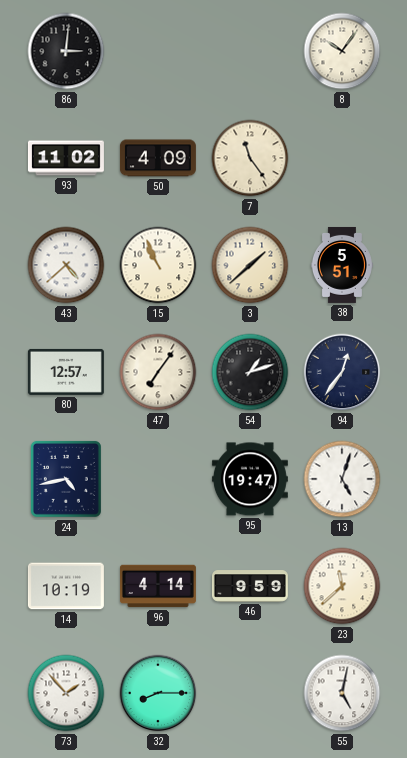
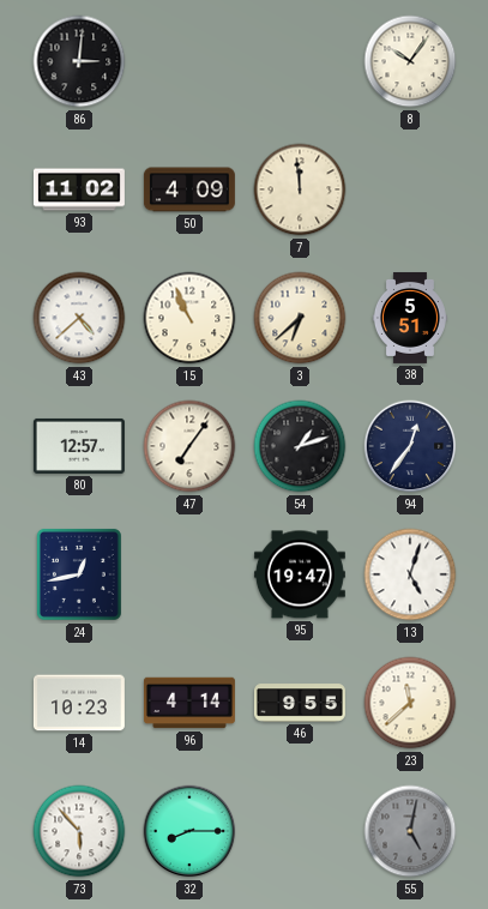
7: 11:24 -> 11:59
3: 1:38 -> 6:38
24: 4:43 -> 12:43
14: 10:19 -> 10:23
46: 9:59 -> 9:55
73: 1:53 -> 5:53
55 dial: white -> grey
